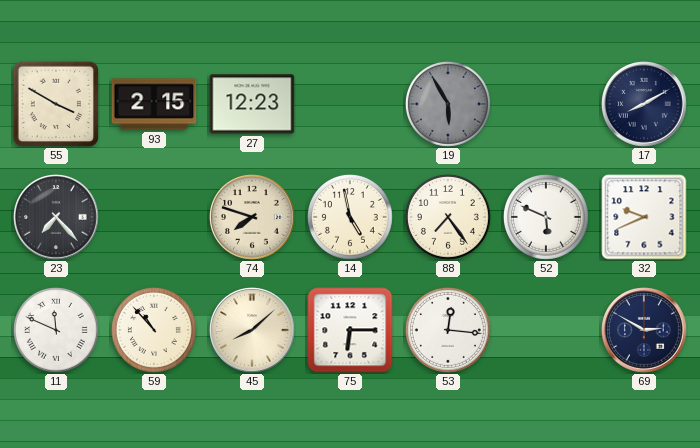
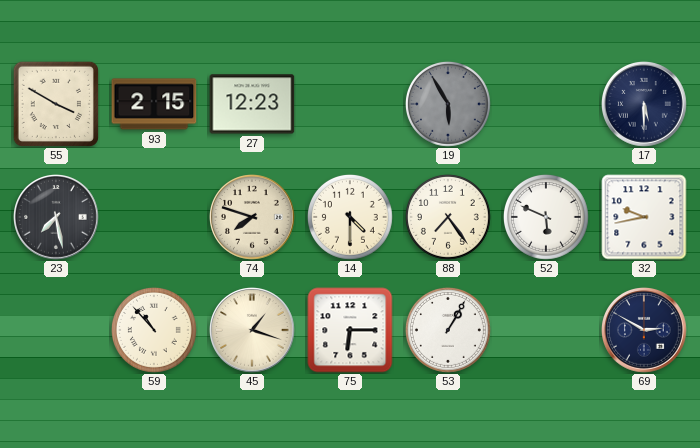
17: 8:10 -> 5:30
23: 7:23 -> 7:28
14: 4:58 -> 4:30
32: 9:41 -> 9:43
11: 11:49 -> none
45: 8:08 -> 1:18
53: 12:16 -> 1:05
